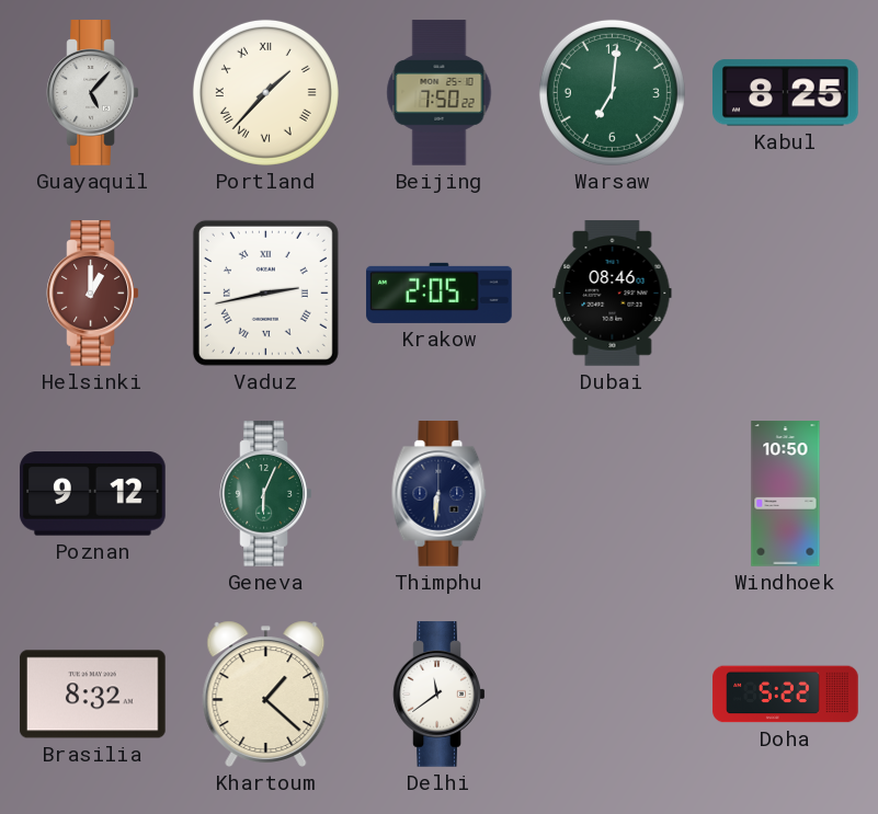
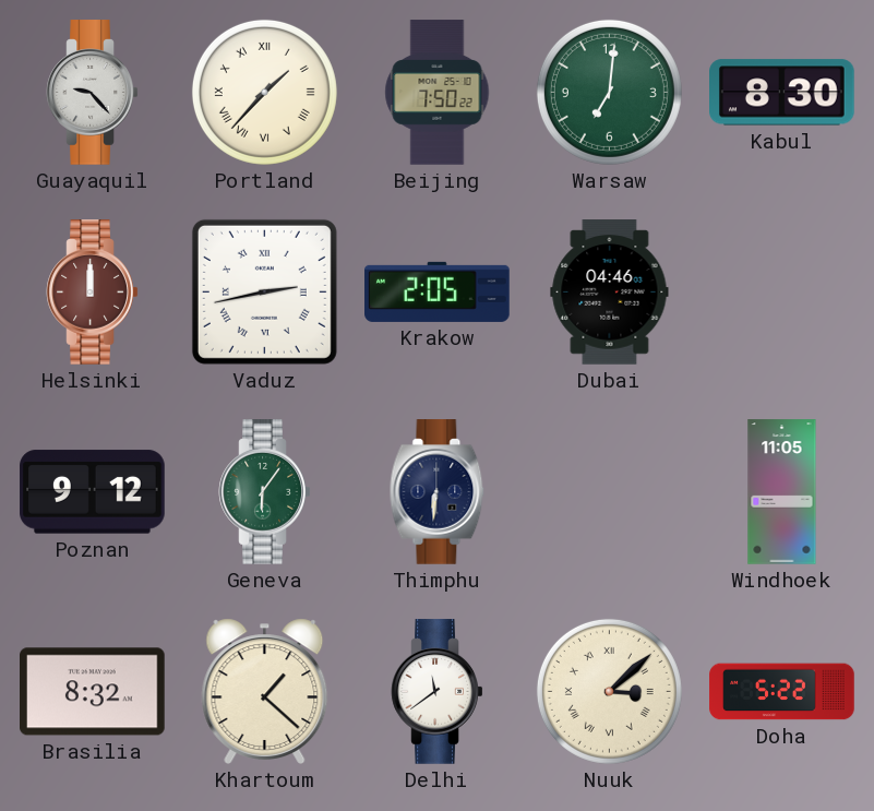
Guayaquil: 5:07 -> 9:23
Kabul: 8:25 -> 8:30
Helsinki: 1:00 -> 12:00
Dubai: 08:46 -> 04:46
Geneva: 6:04 -> 6:06
Windhoek: 10:50 -> 11:05
Nuuk: none -> 3:08
